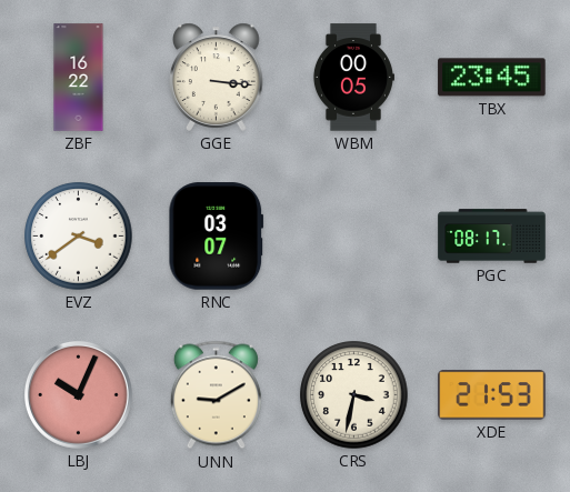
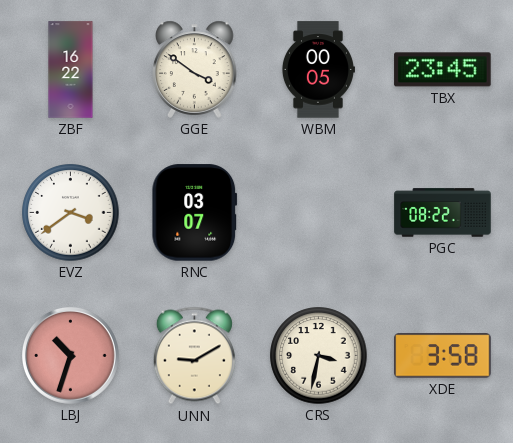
GGE: 3:16 -> 3:51
PGC: 08:17 -> 08:22
LBJ: 10:04 -> 10:33
XDE: 21:53 -> 3:58
